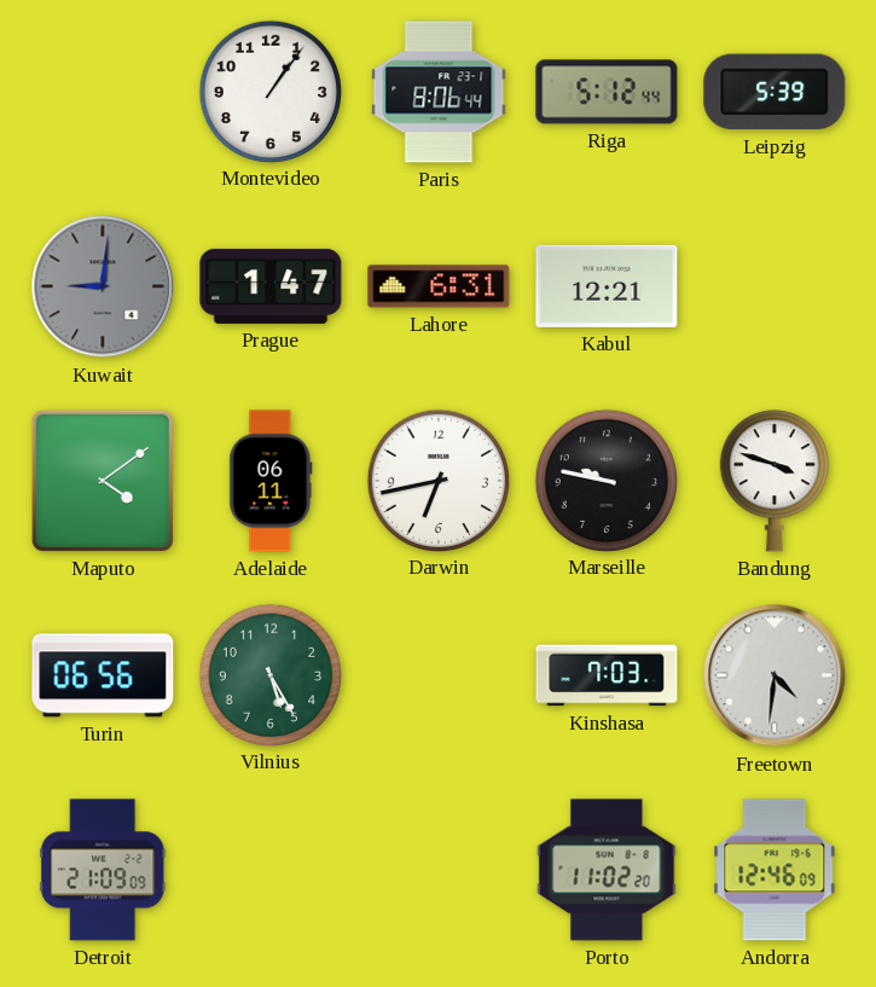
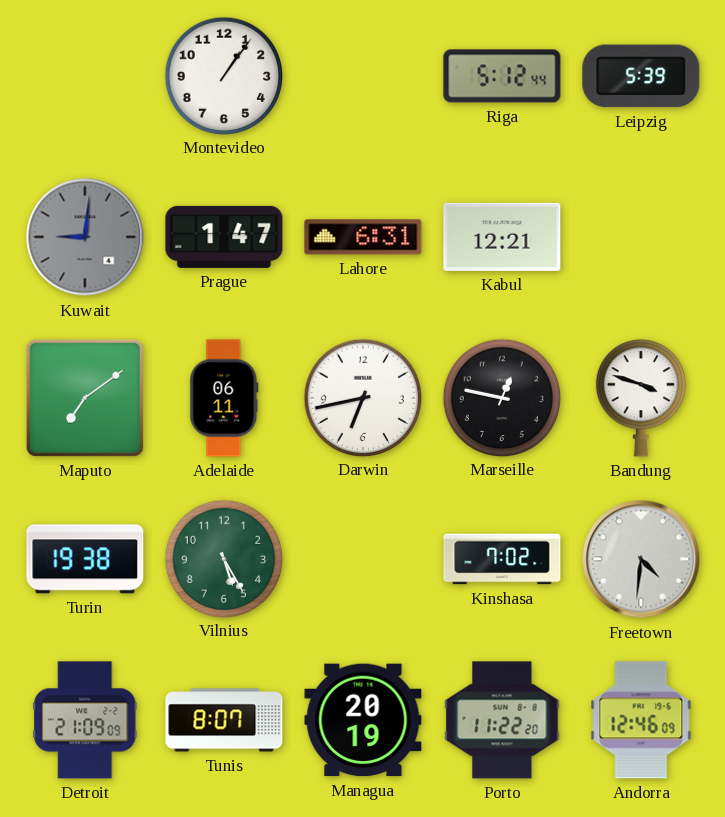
Paris: 8:06 -> none
Maputo: 4:09 -> 7:09
Marseille: 9:47 -> 12:47
Turin: 06:56 -> 19:38
Kinshasa: 7:03 -> 7:02
Tunis: none -> 8:07
Managua: none -> 20:19
Porto: 11:02 -> 11:22
